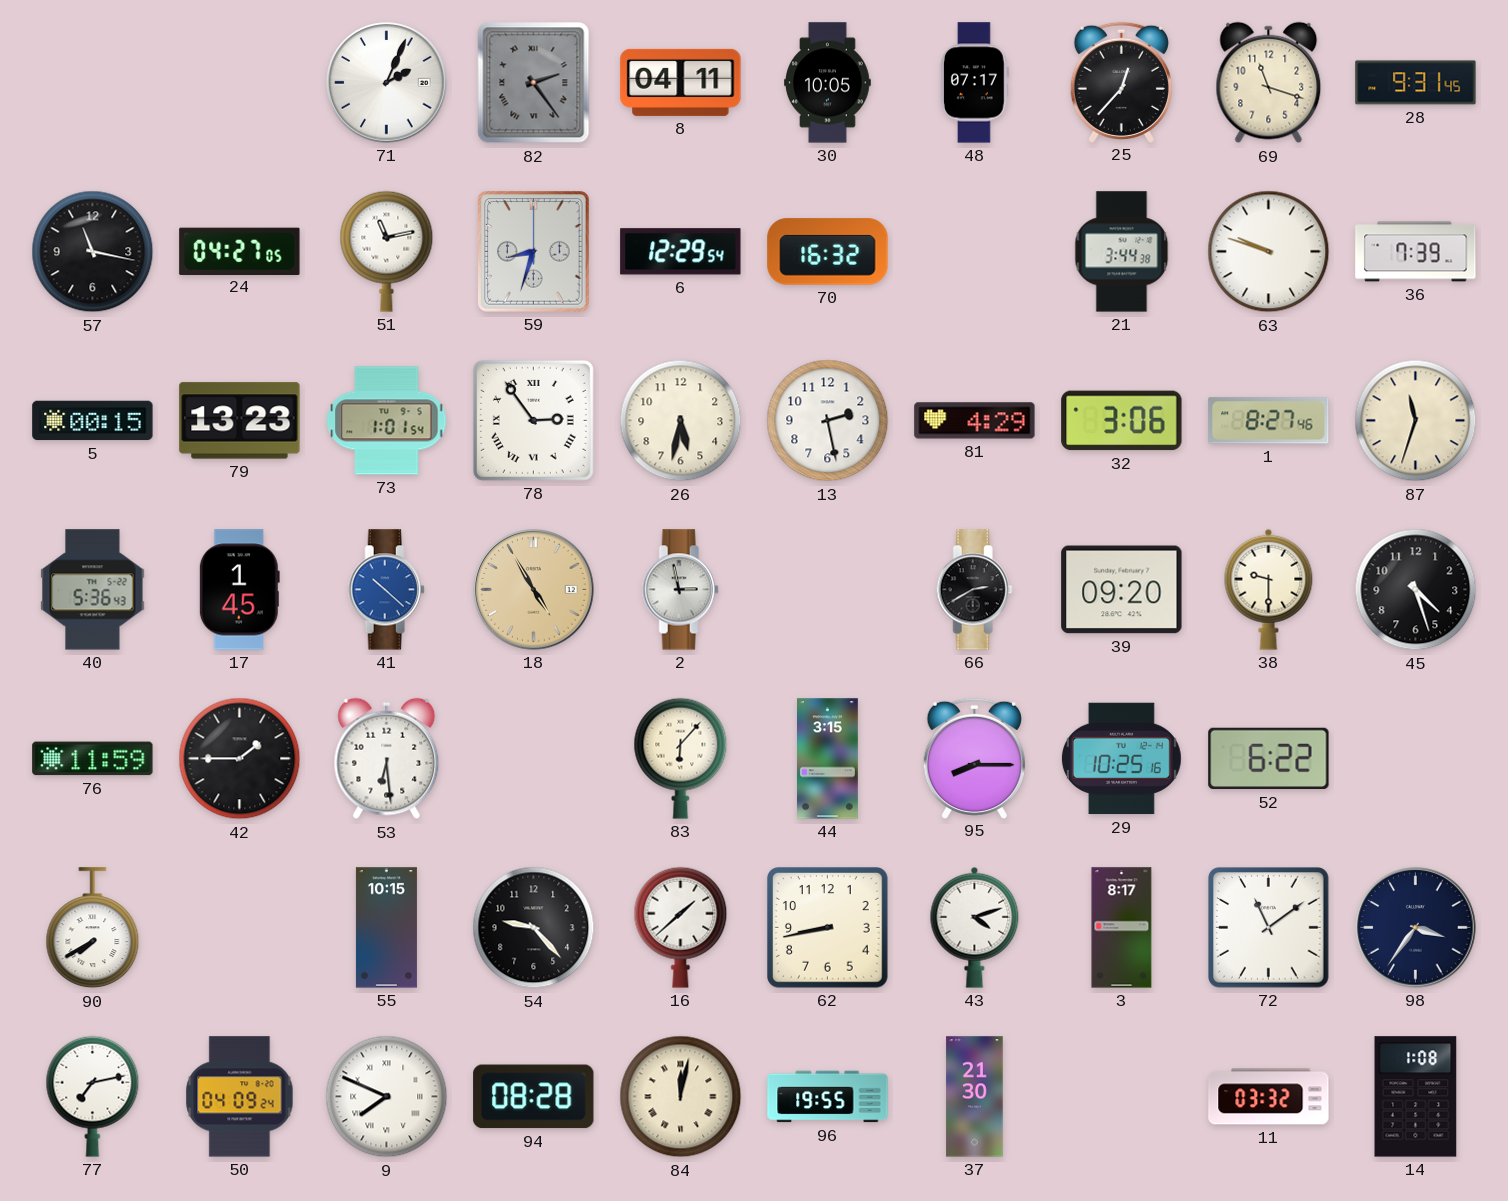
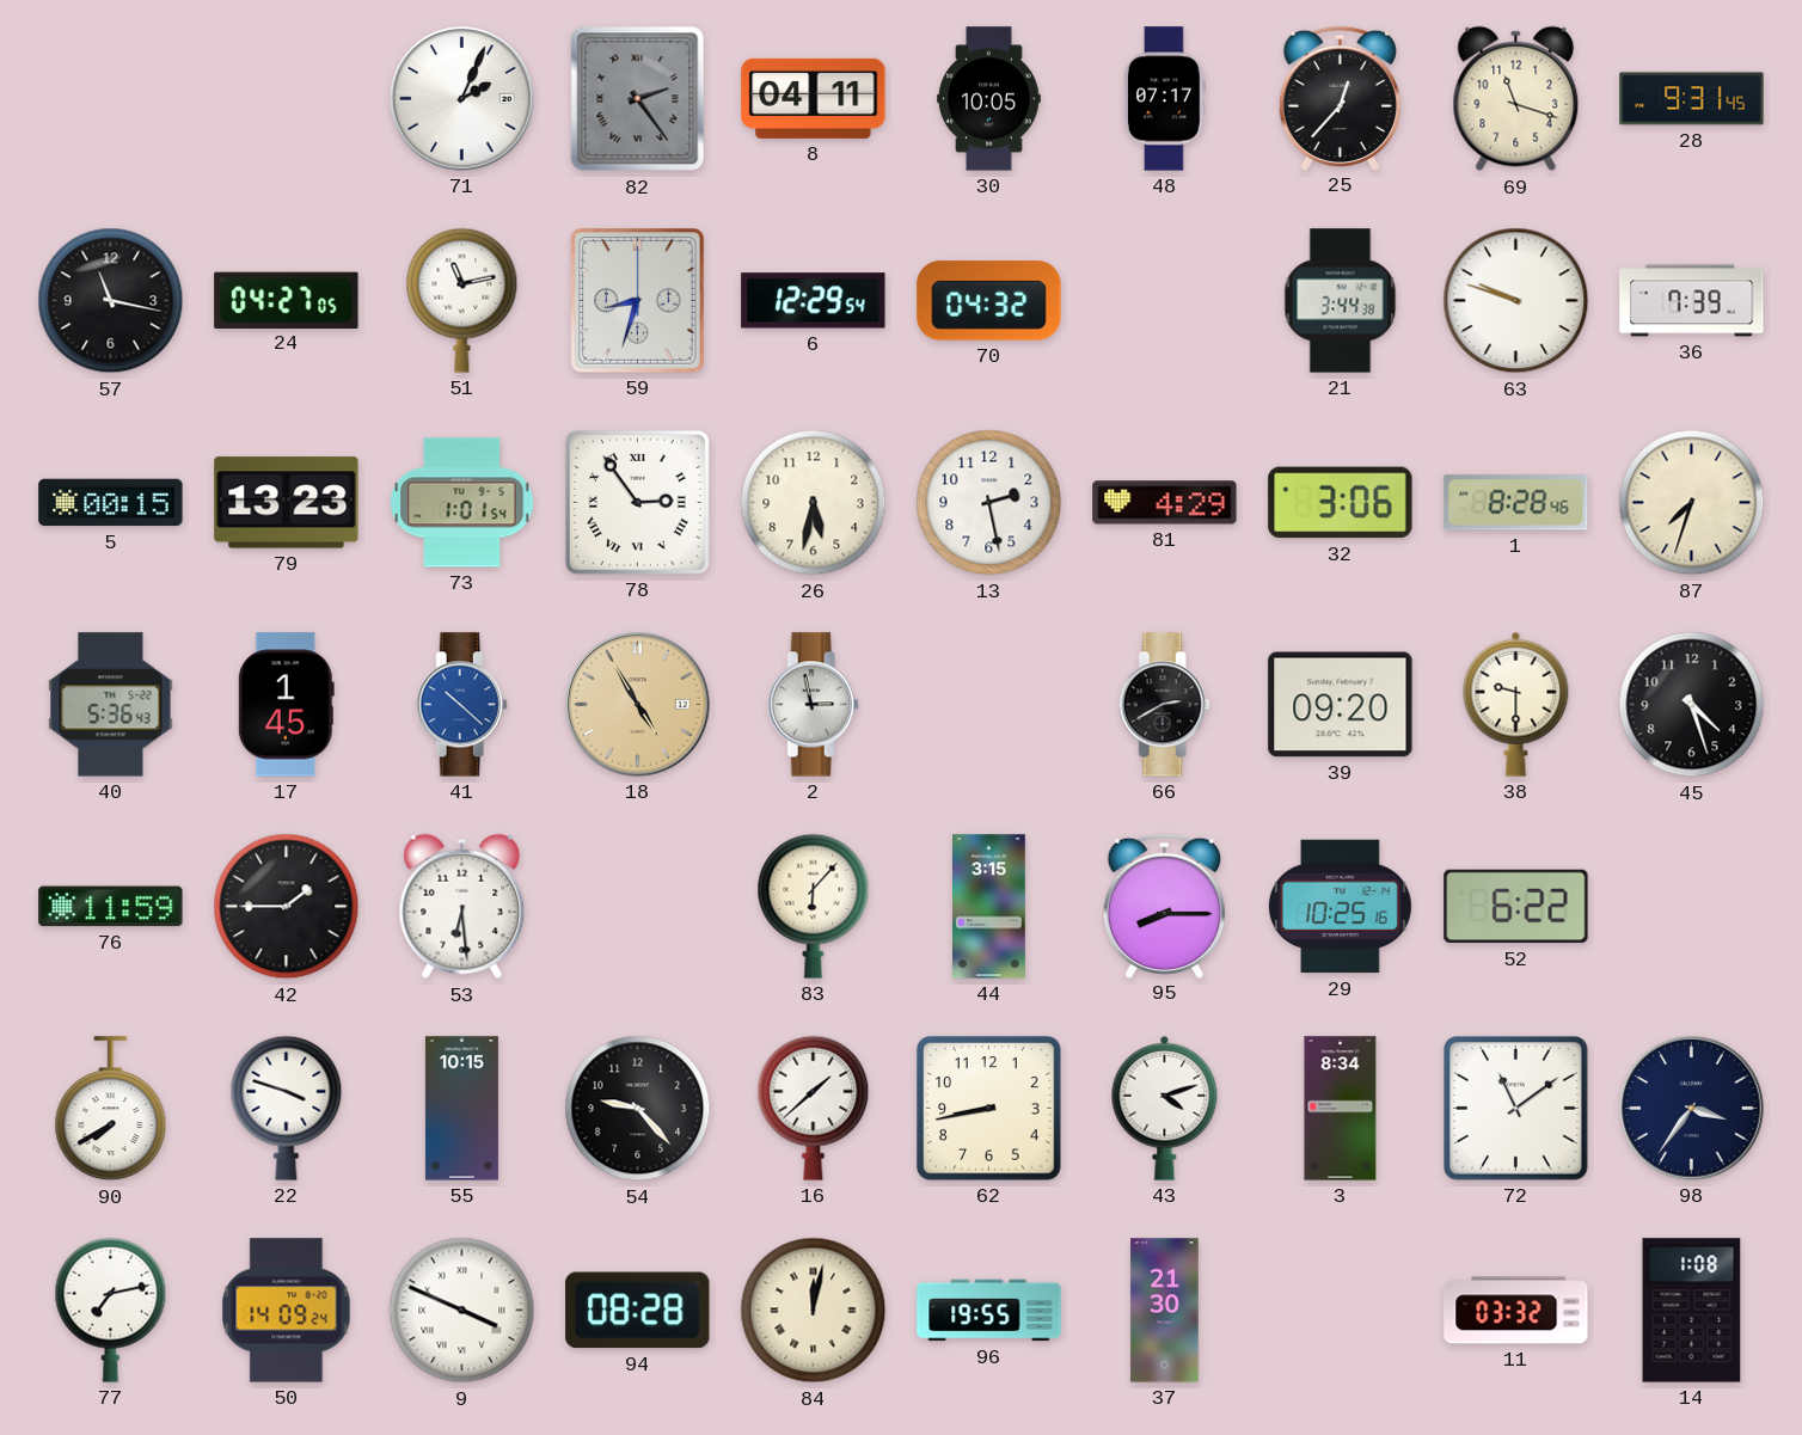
70: 16:32 -> 04:32
1: 8:27 -> 8:28
87: 11:33 -> 7:33
22: none -> 3:48
3: 8:17 -> 8:34
50: 04:09 -> 14:09
9: 7:49 -> 3:49
